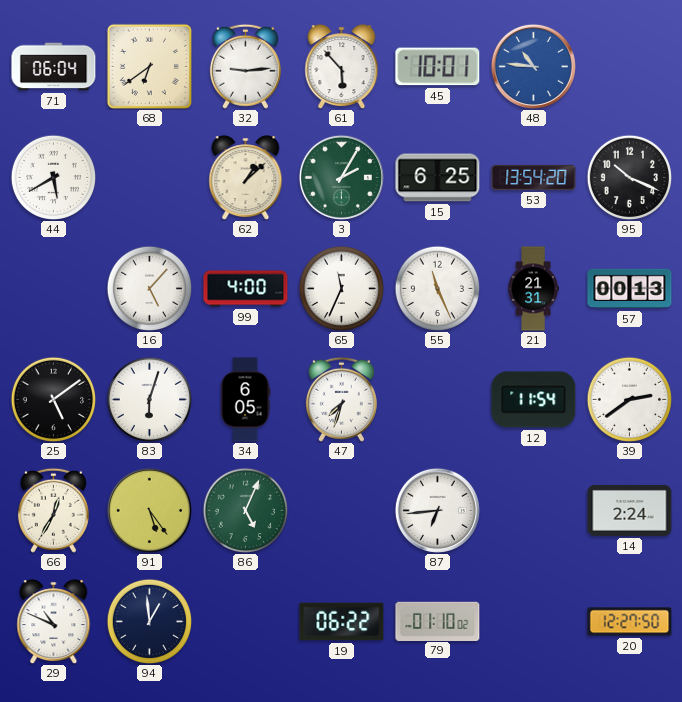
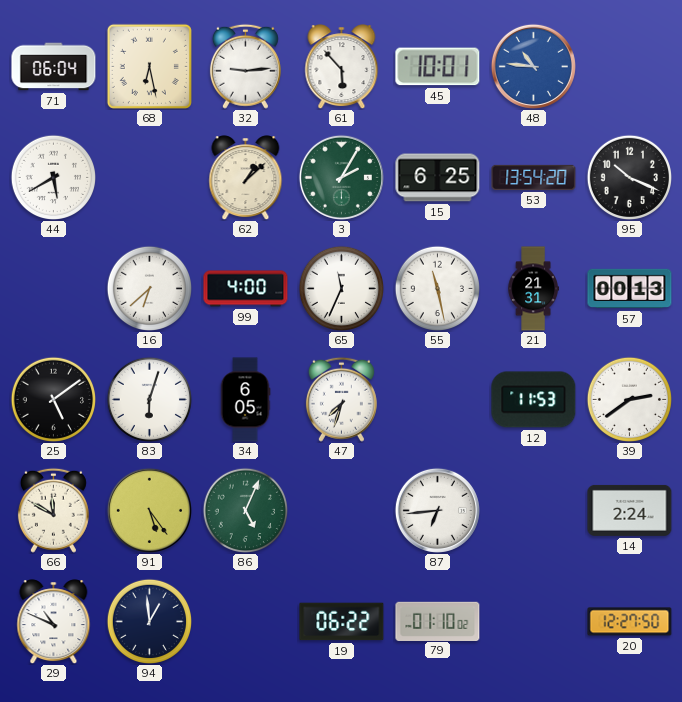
68: 6:39 -> 6:28
16: 5:07 -> 6:38
55: 11:26 -> 11:28
12: 11:54 -> 11:53
66: 12:35 -> 11:50
